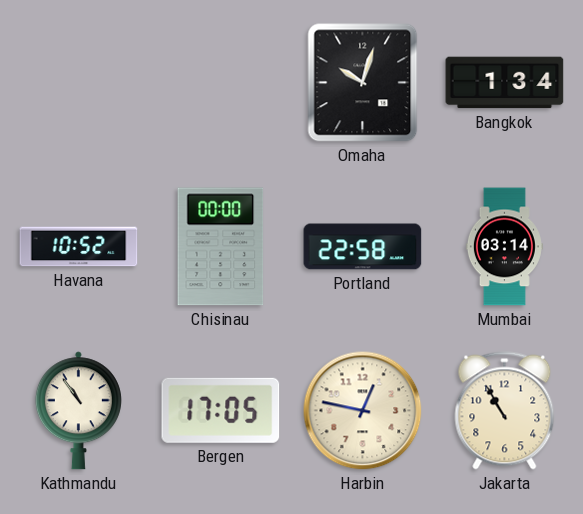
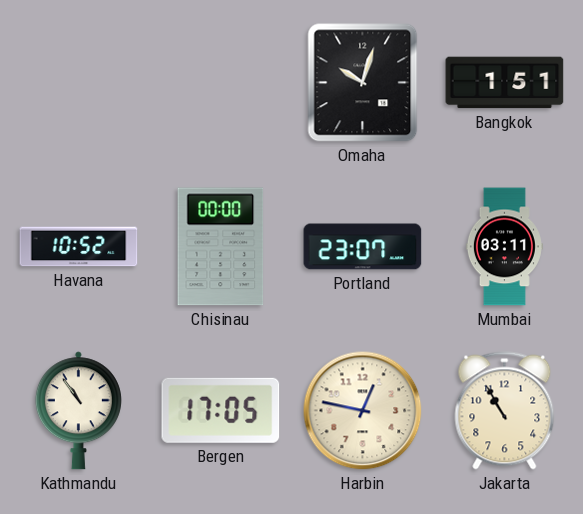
Bangkok: 1:34 -> 1:51
Portland: 22:58 -> 23:07
Mumbai: 03:14 -> 03:11
